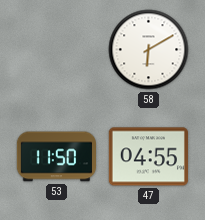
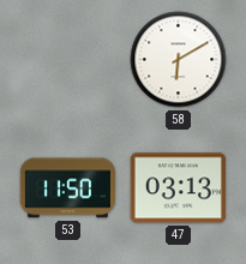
47: 04:55 -> 03:13
